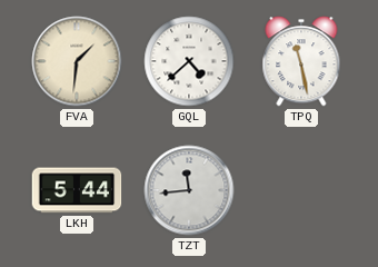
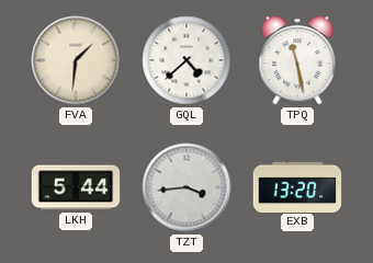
TZT: 11:44 -> 3:44
EXB: none -> 13:20
